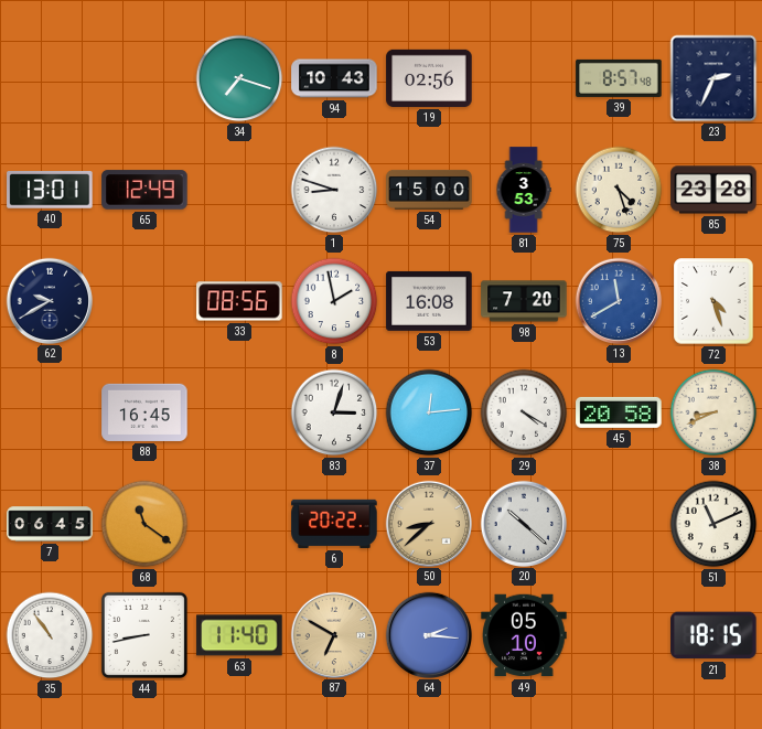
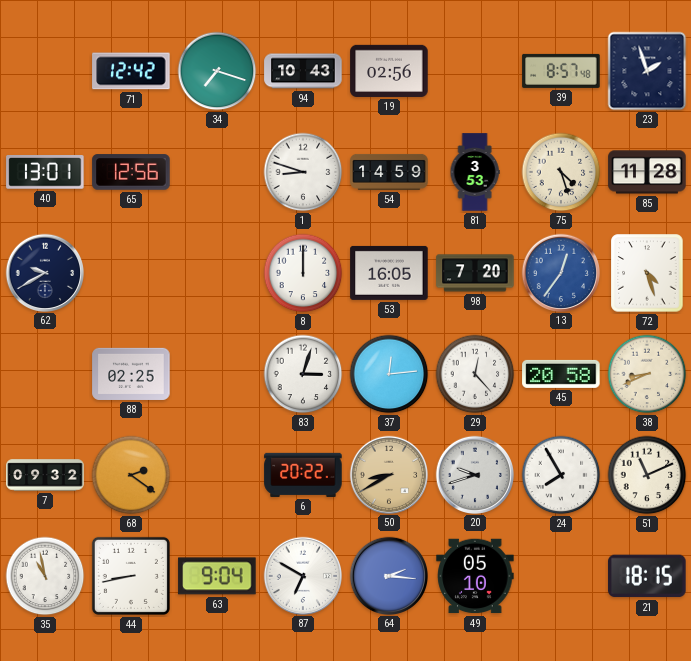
71: none -> 12:42
23: 2:34 -> 1:57
65: 12:49 -> 12:56
54: 15:00 -> 14:59
85: 23:28 -> 11:28
33: 08:56 -> none
8: 1:58 -> 12:00
53: 16:08 -> 16:05
13: 11:40 -> 12:36
88: 16:45 -> 02:25
29: 4:20 -> 12:23
7: 06:45 -> 09:32
68: 11:21 -> 2:21
50: 8:38 -> 8:40
20: 10:22 -> 9:42
24: none -> 7:55
35: 10:54 -> 10:58
63: 11:40 -> 9:04
87 dial: champagne -> white
